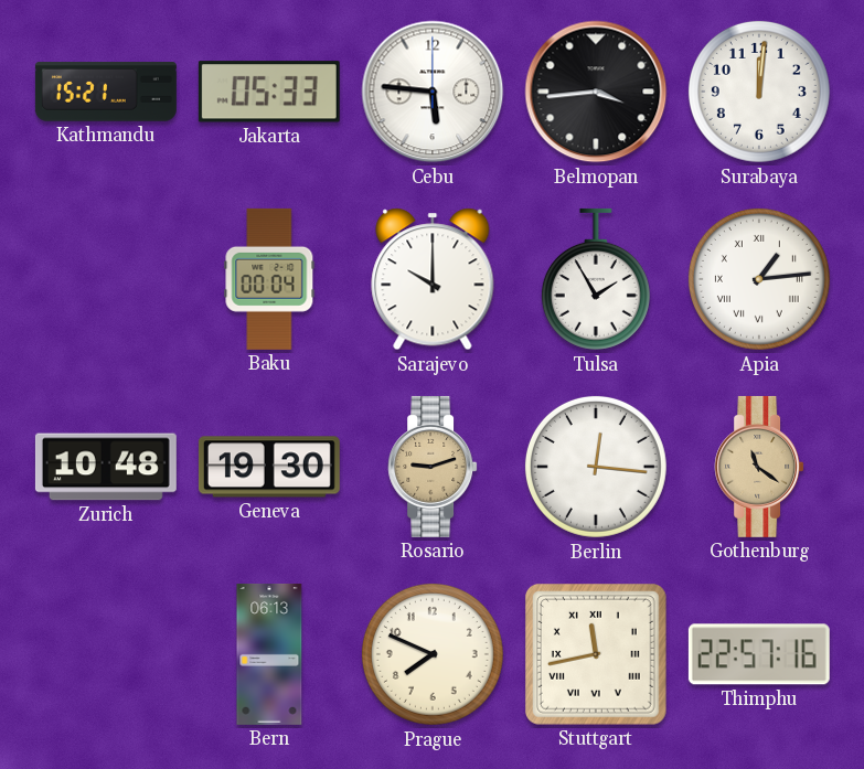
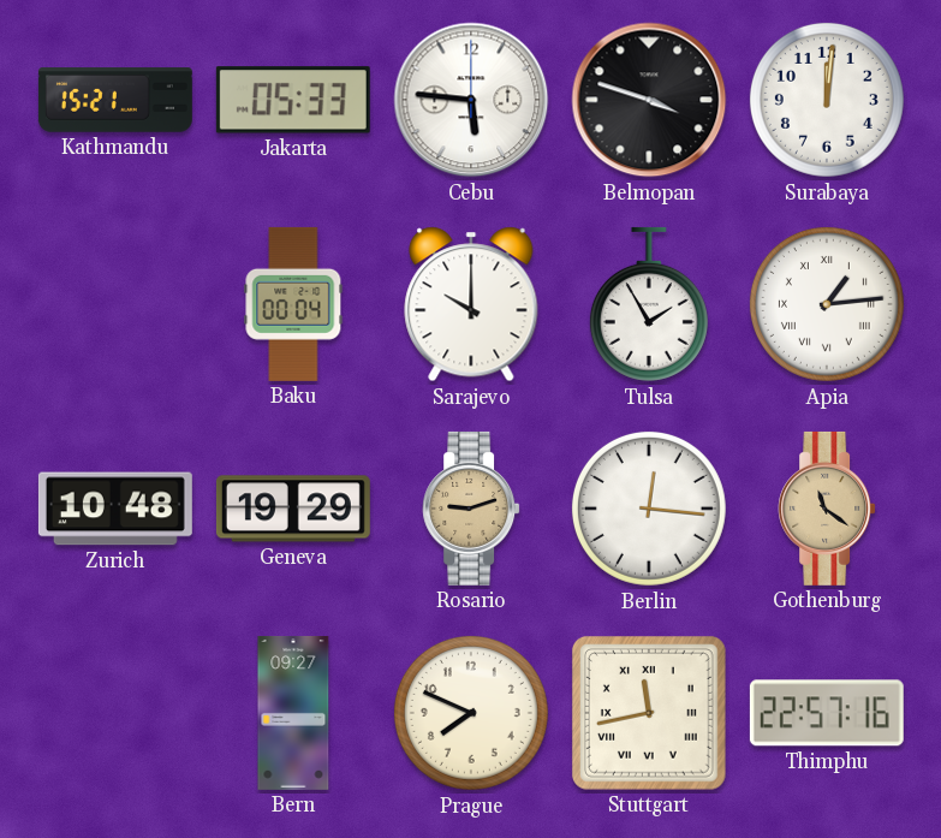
Belmopan: 3:44 -> 3:48
Geneva: 19:30 -> 19:29
Bern: 06:13 -> 09:27
